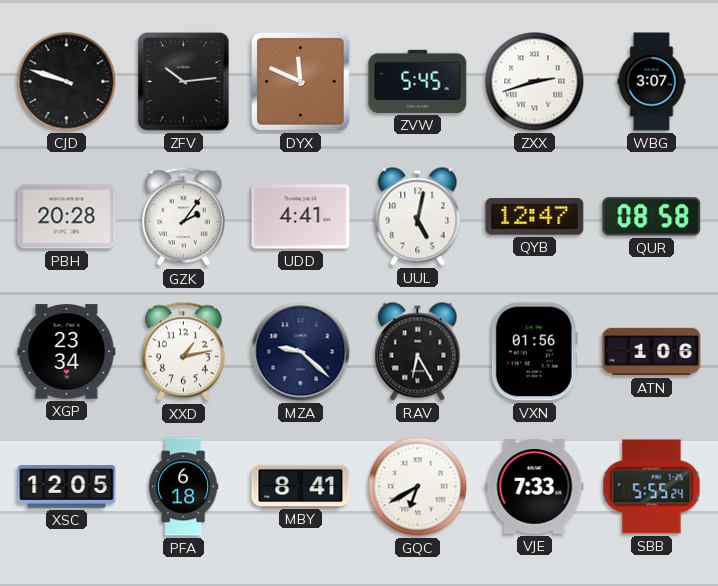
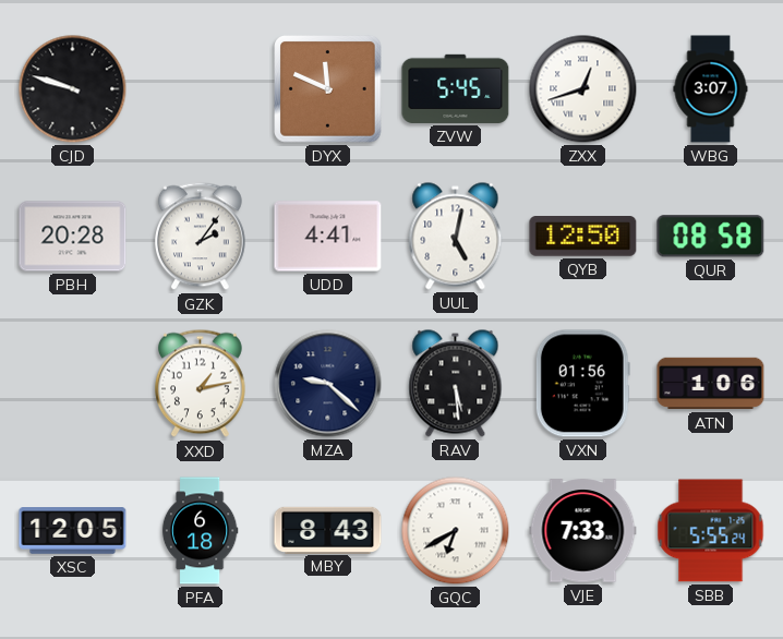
ZFV: 10:14 -> none
ZXX: 2:42 -> 12:42
QYB: 12:47 -> 12:50
XGP: 23:34 -> none
RAV: 6:25 -> 5:29
MBY: 8:41 -> 8:43
